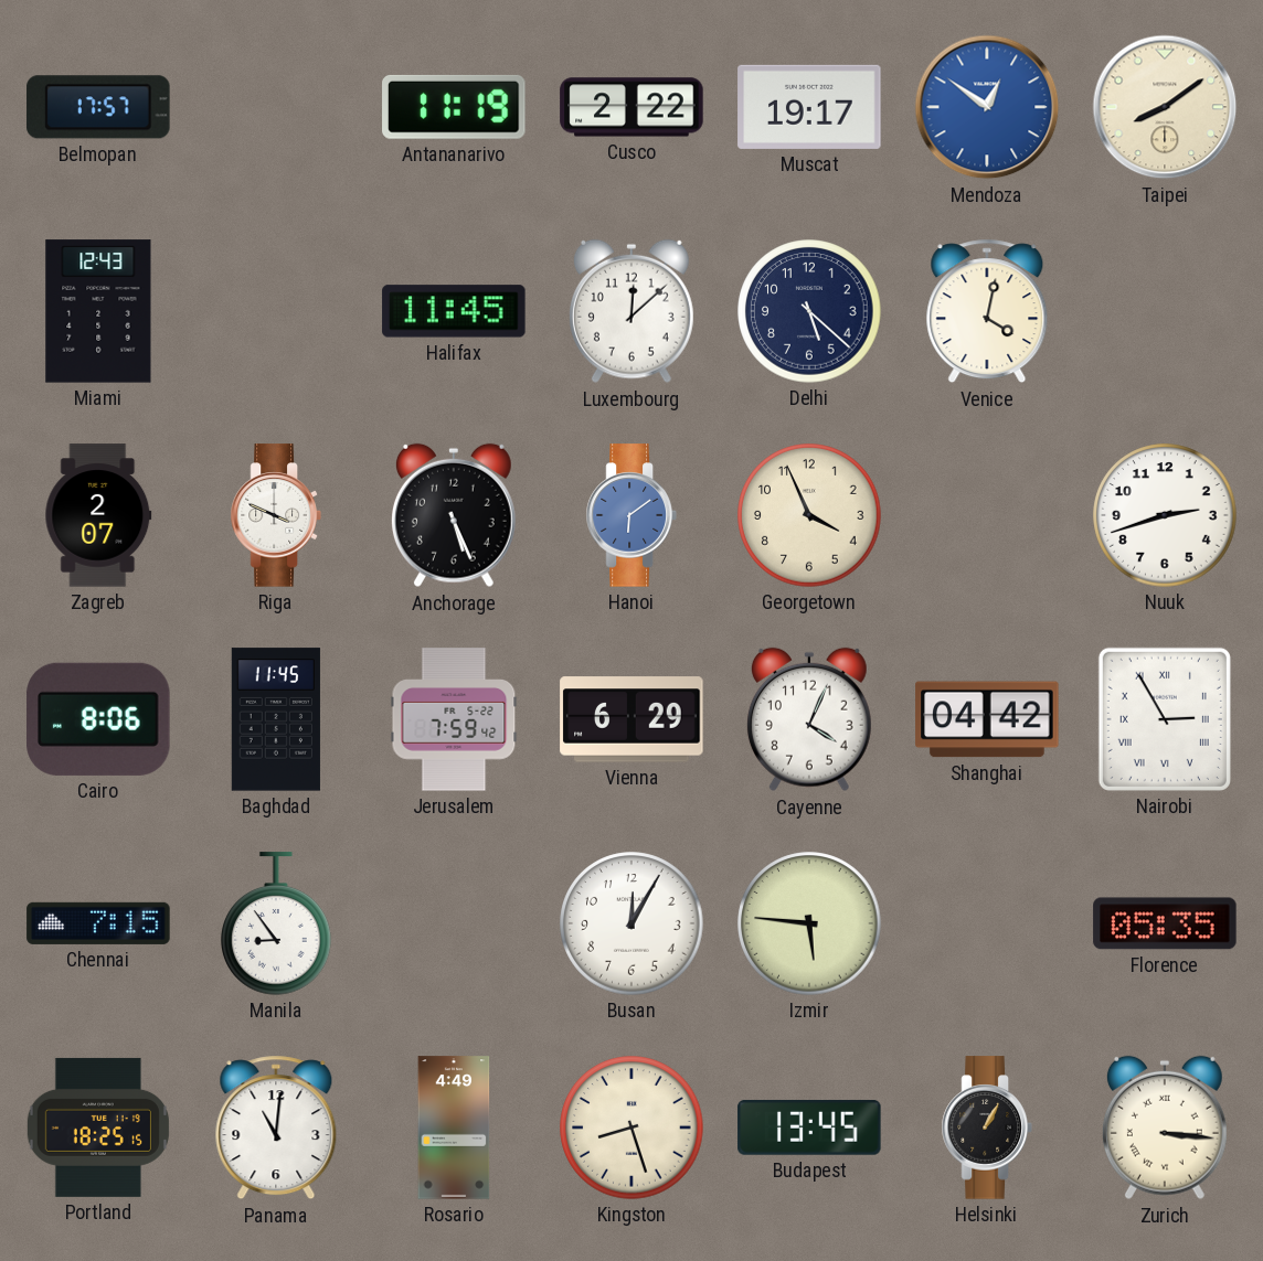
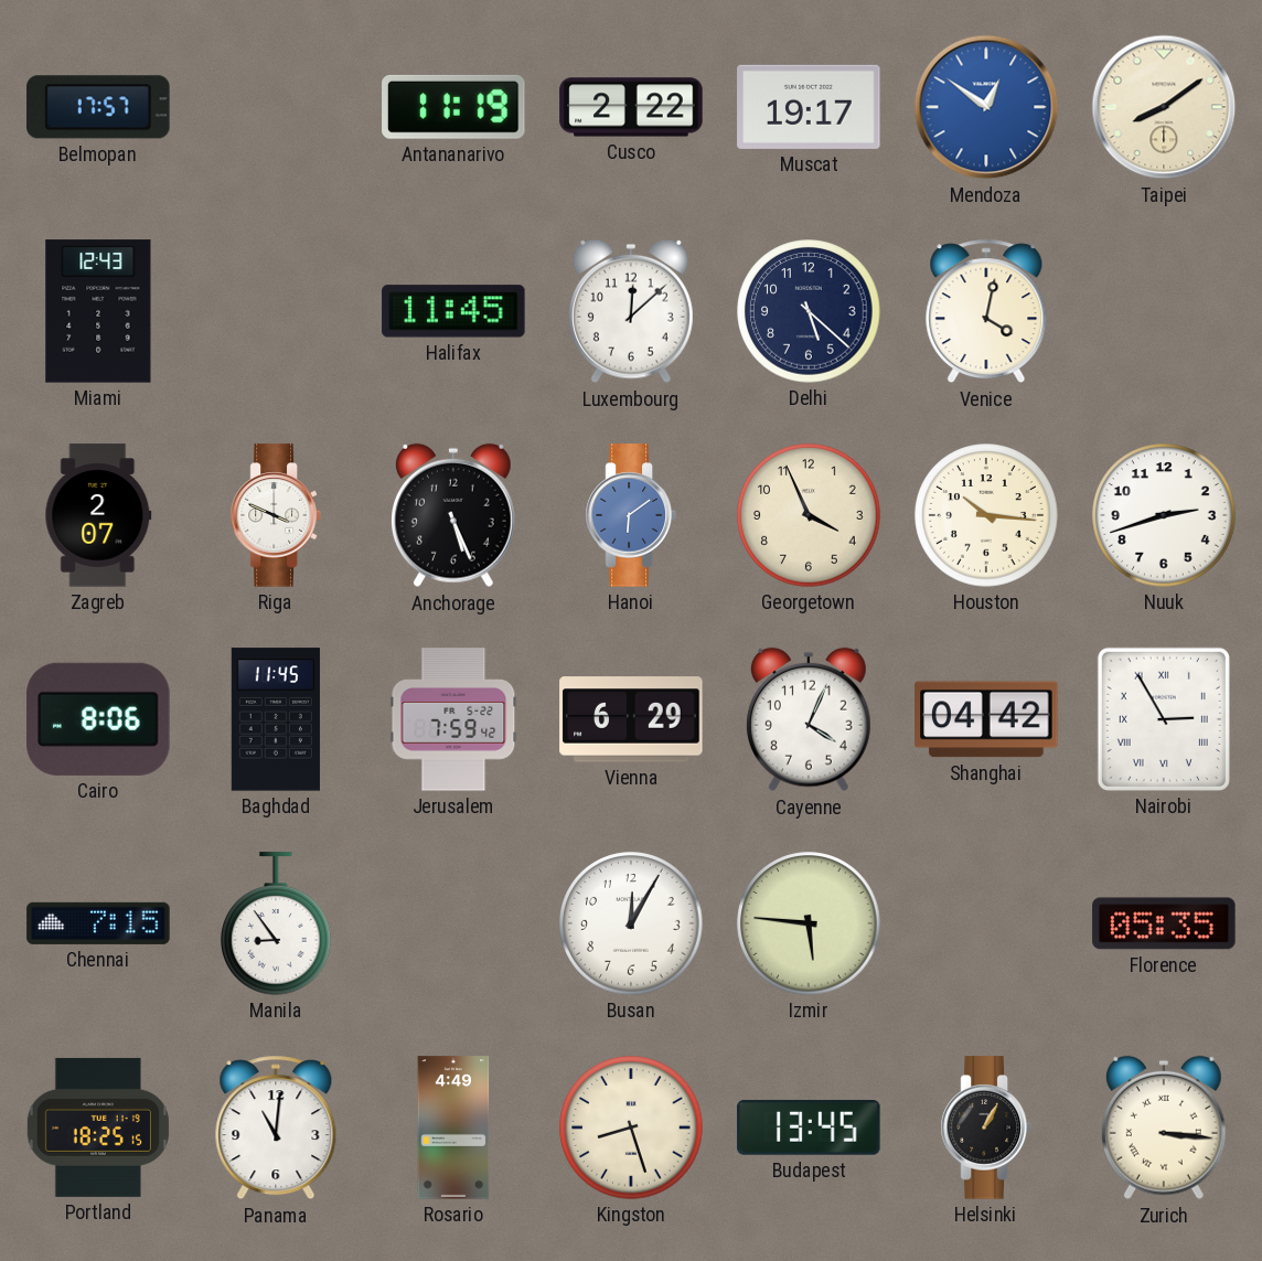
Houston: none -> 10:16
